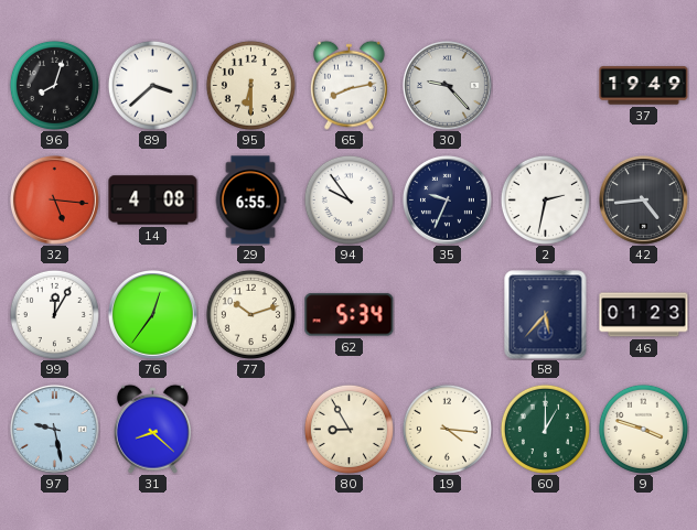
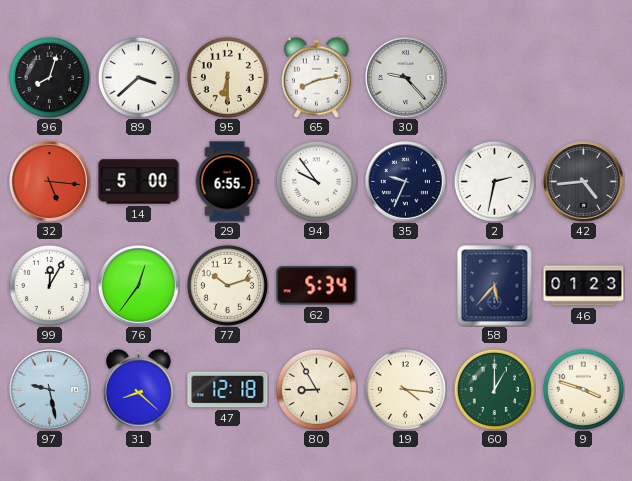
37: 19:49 -> none
14: 4:08 -> 5:00
47: none -> 12:18
